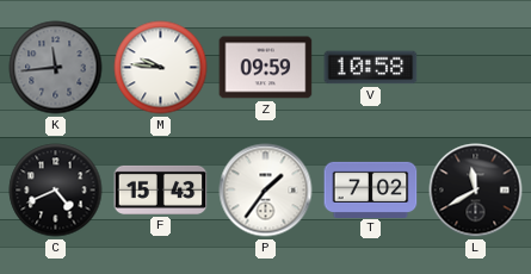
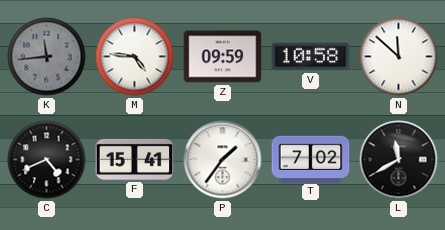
M: 9:46 -> 4:46
N: none -> 11:52
F: 15:43 -> 15:41
